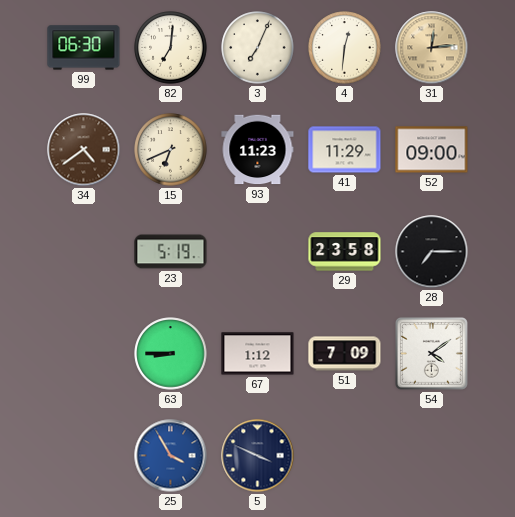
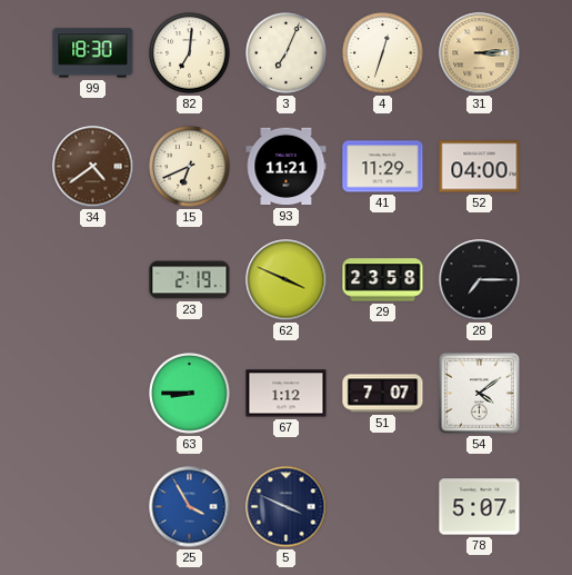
99: 06:30 -> 18:30
4: 12:31 -> 12:33
31: 12:14 -> 3:14
93: 11:23 -> 11:21
52: 09:00 -> 04:00
23: 5:19 -> 2:19
62: none -> 3:49
51: 7:09 -> 7:07
78: none -> 5:07
